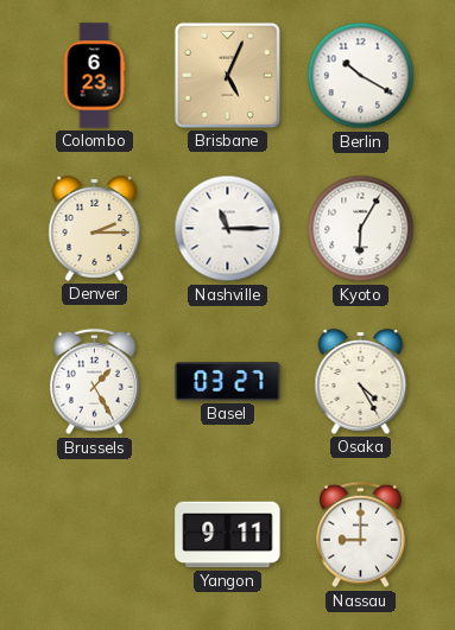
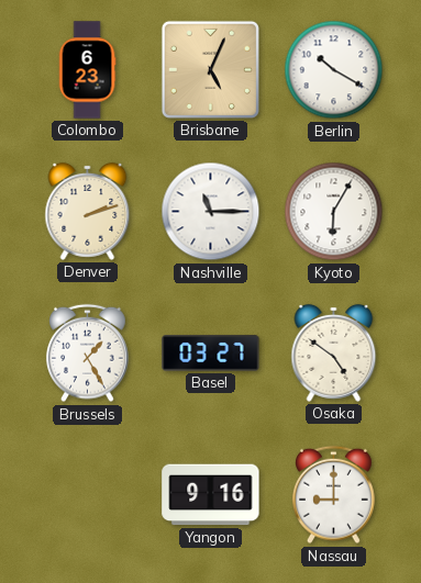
Denver: 2:15 -> 2:12
Osaka: 4:25 -> 4:51
Yangon: 9:11 -> 9:16
